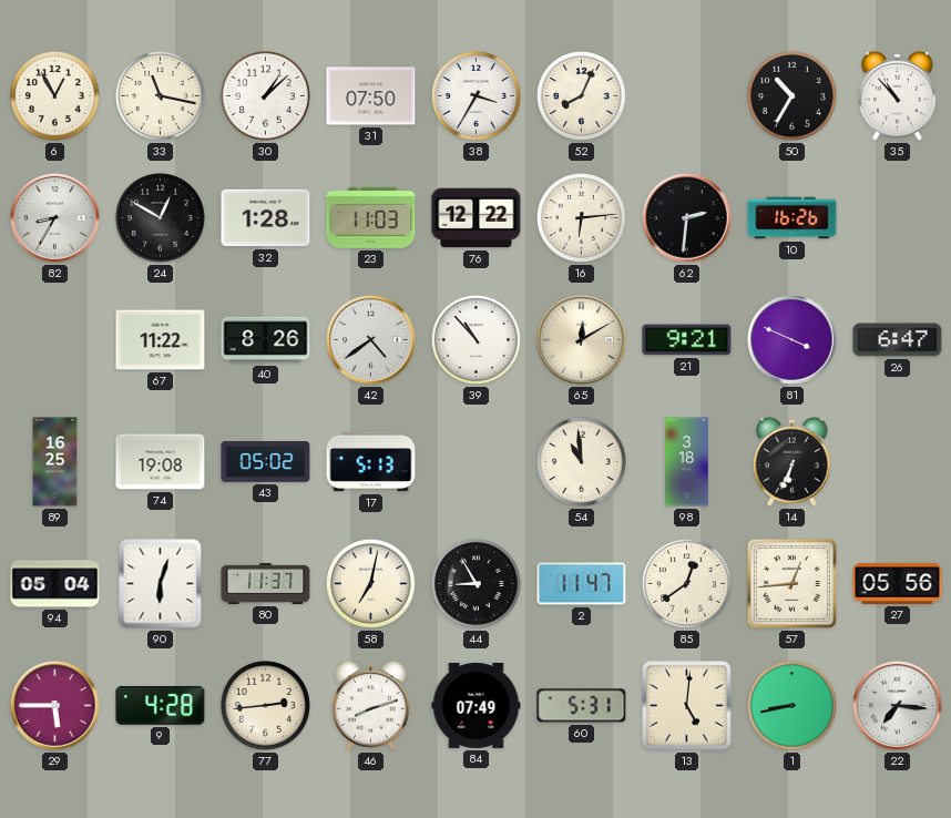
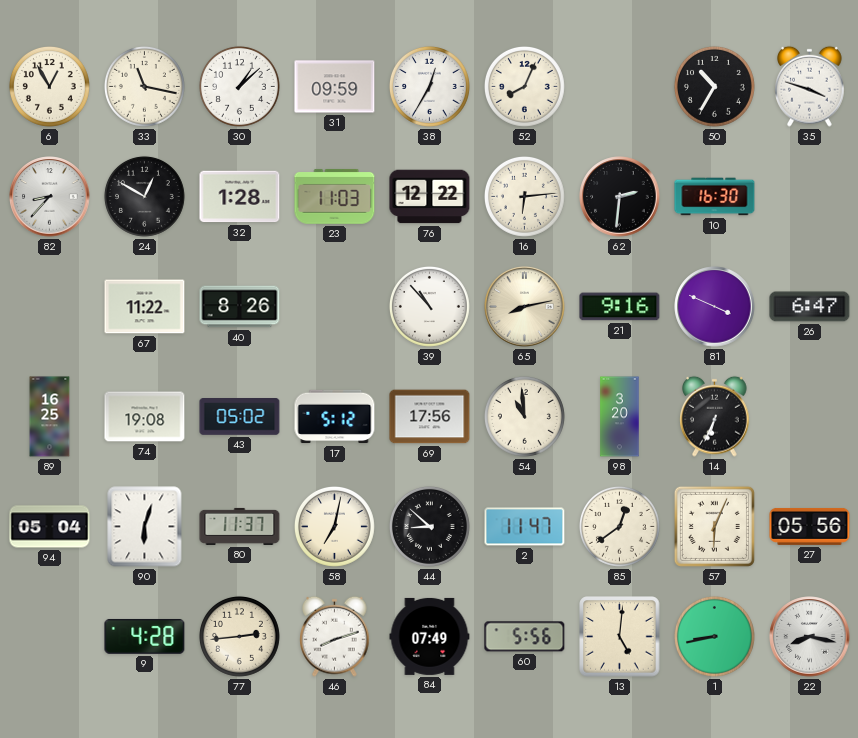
31: 07:50 -> 09:59
38: 3:35 -> 12:35
35: 10:53 -> 3:48
82: 8:35 -> 8:37
10: 16:26 -> 16:30
42: 4:39 -> none
65: 12:10 -> 8:13
21: 9:21 -> 9:16
17: 5:13 -> 5:12
69: none -> 17:56
98: 3:18 -> 3:20
44: 8:55 -> 8:52
57: 12:44 -> 6:04
29: 5:45 -> none
60: 5:31 -> 5:56
22: 7:16 -> 8:17
